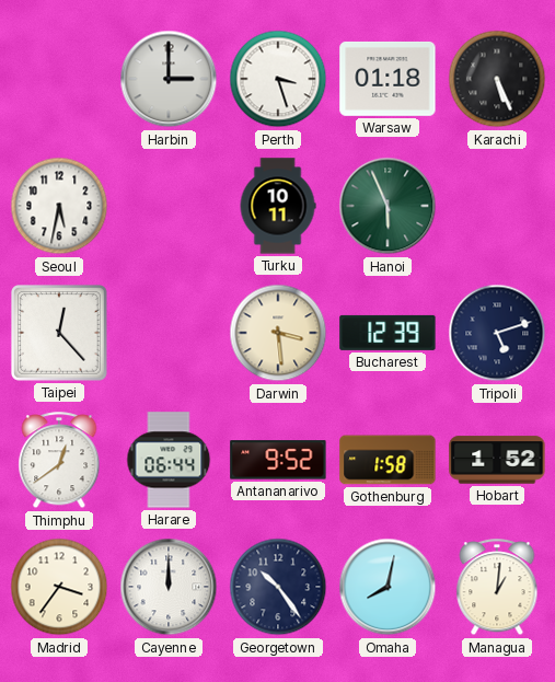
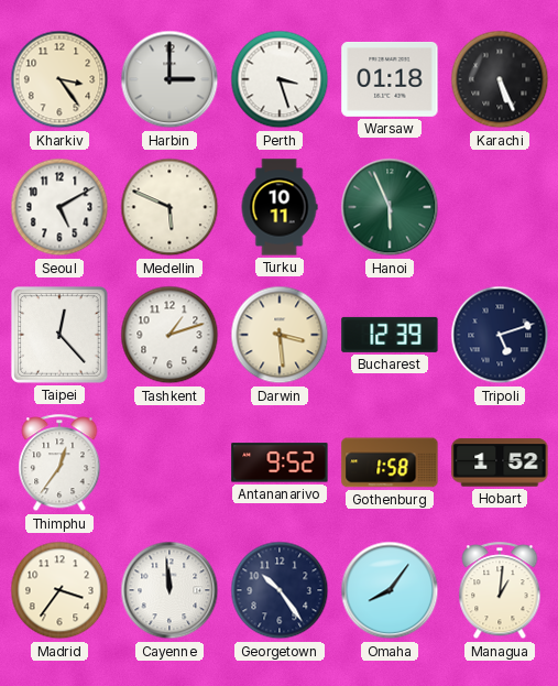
Kharkiv: none -> 3:24
Seoul: 5:32 -> 5:10
Medellin: none -> 5:49
Tashkent: none -> 1:12
Thimphu: 12:39 -> 12:36
Harare: 06:44 -> none
Cayenne: 12:00 -> 11:59
Omaha: 8:02 -> 8:06
